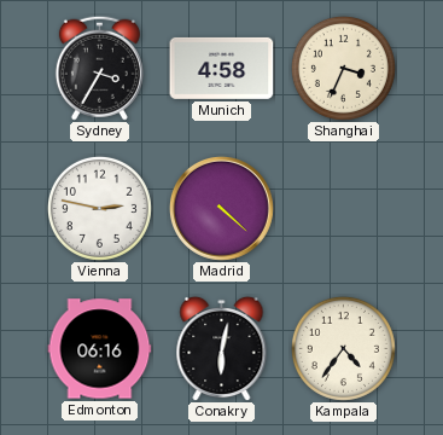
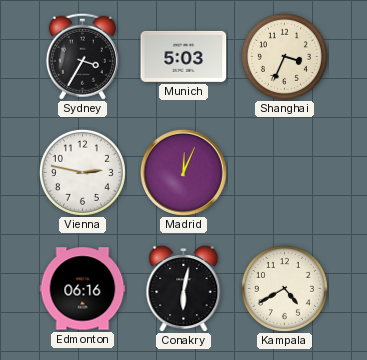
Munich: 4:58 -> 5:03
Madrid: 4:22 -> 12:04
Kampala: 4:36 -> 4:40
